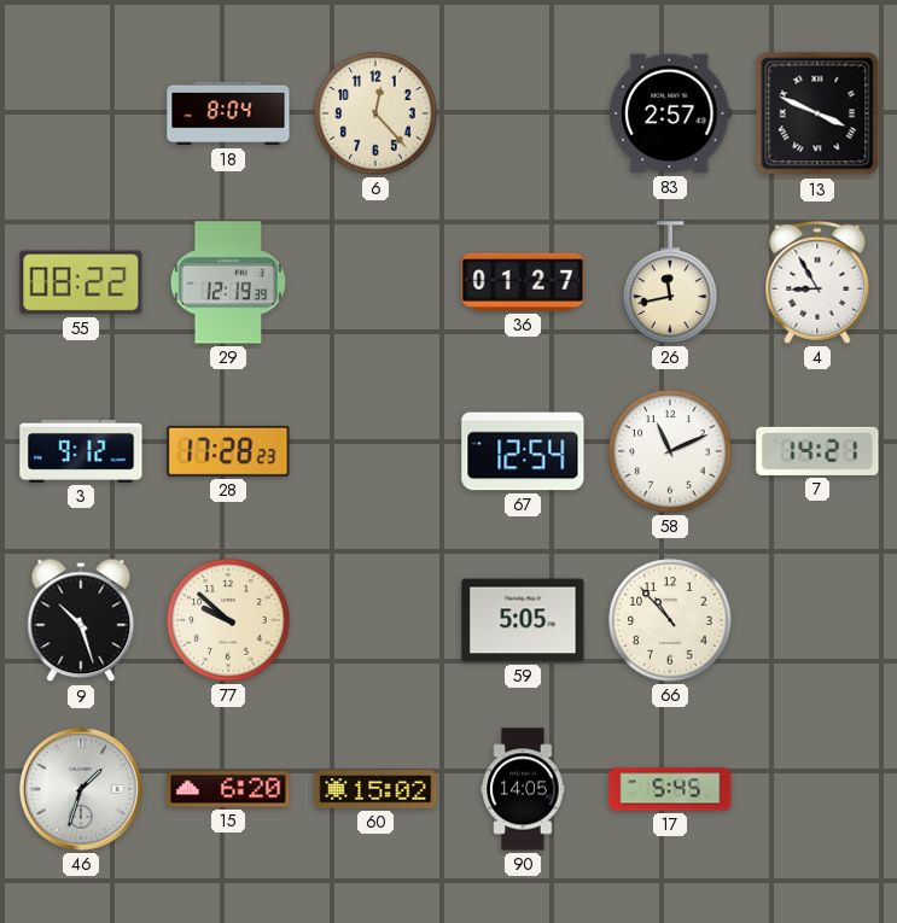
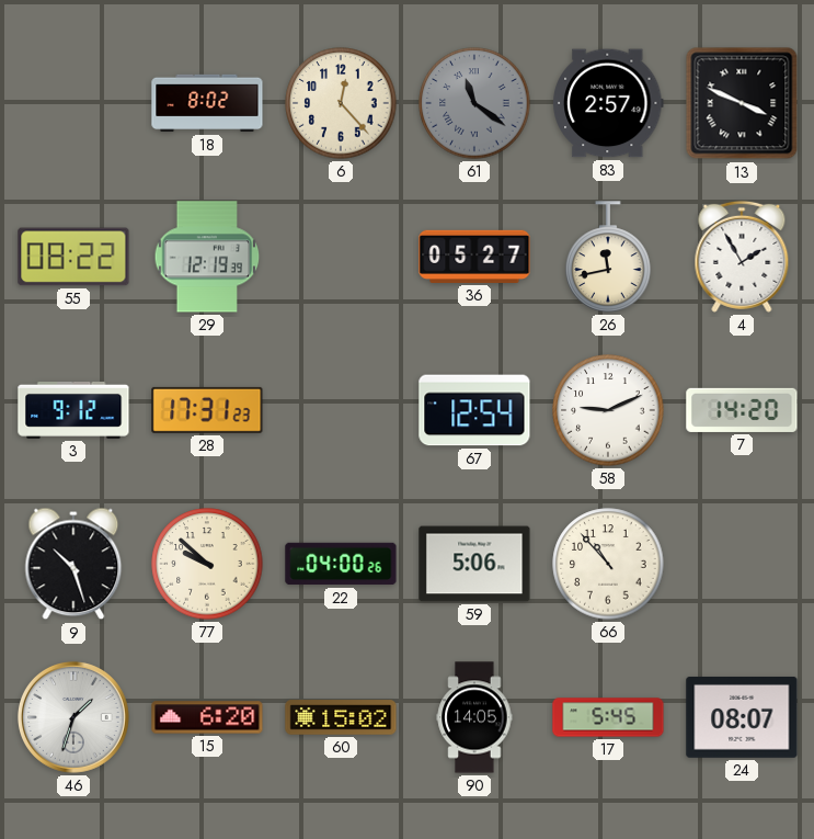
18: 8:04 -> 8:02
61: none -> 11:21
36: 01:27 -> 05:27
4: 8:55 -> 1:55
28: 17:28 -> 17:31
58: 11:11 -> 9:11
7: 14:21 -> 14:20
22: none -> 04:00
59: 5:05 -> 5:06
24: none -> 08:07
